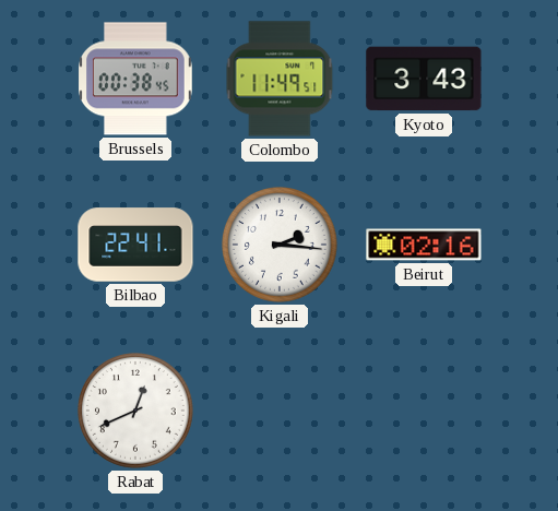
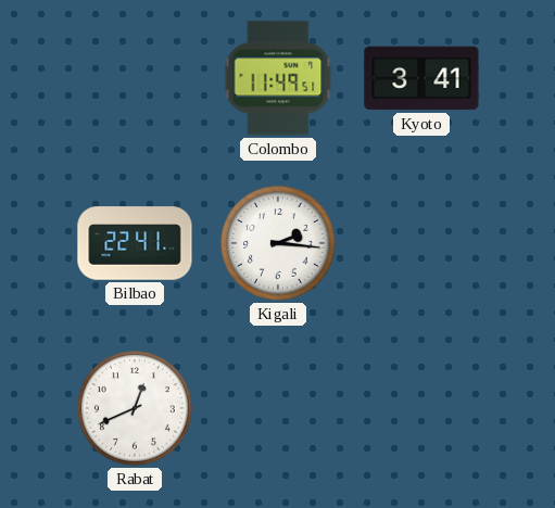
Brussels: 00:38 -> none
Kyoto: 3:43 -> 3:41
Beirut: 02:16 -> none
